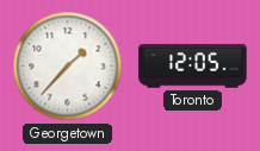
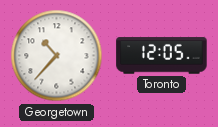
Georgetown: 1:37 -> 10:37
